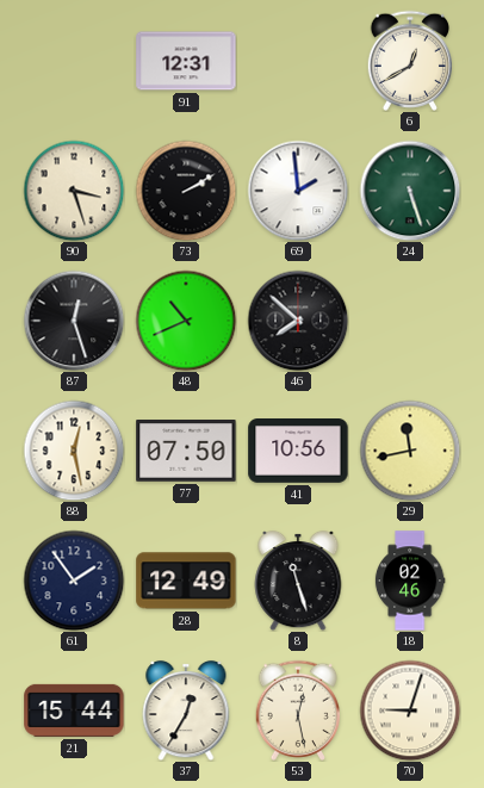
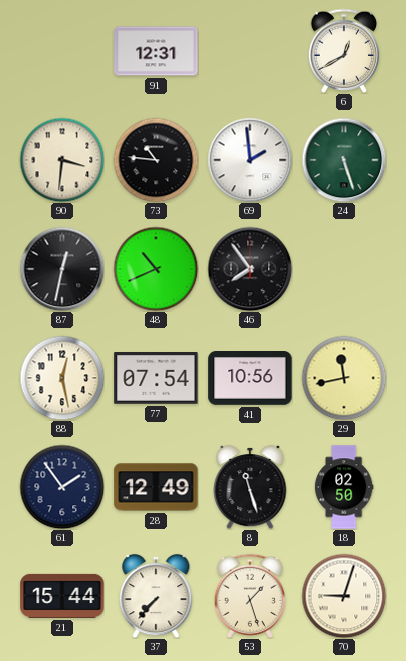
90: 3:27 -> 3:31
73: 2:10 -> 10:46
87: 12:27 -> 12:32
46: 7:52 -> 7:54
77: 07:50 -> 07:54
18: 02:46 -> 02:50
37: 12:35 -> 7:37
53: 12:28 -> 1:27
